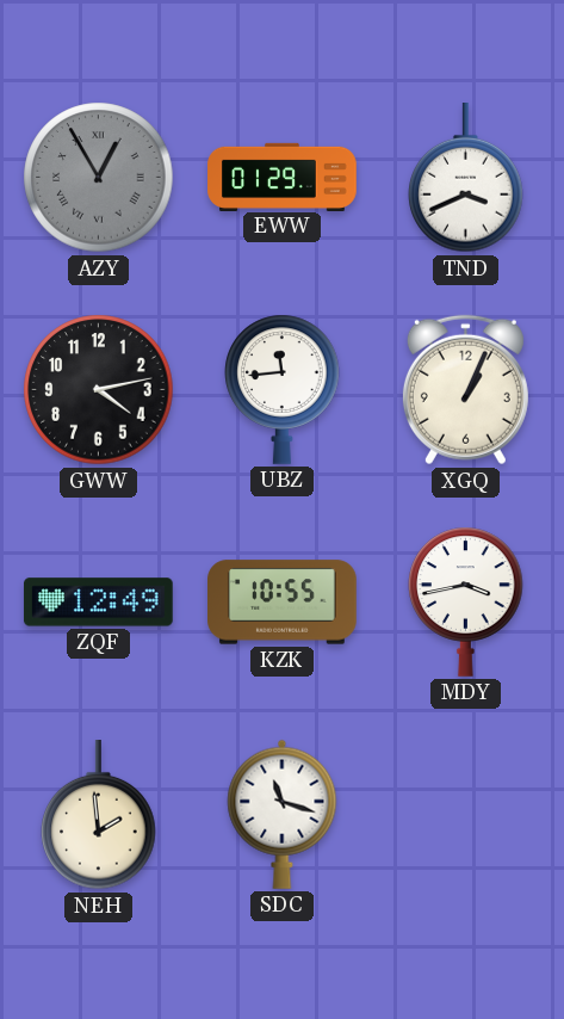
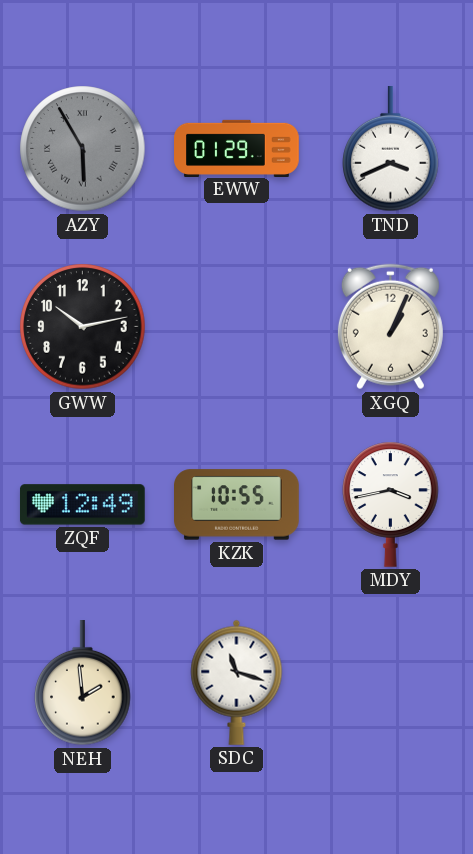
AZY: 12:55 -> 5:55
GWW: 4:13 -> 10:13
UBZ: 11:44 -> none
